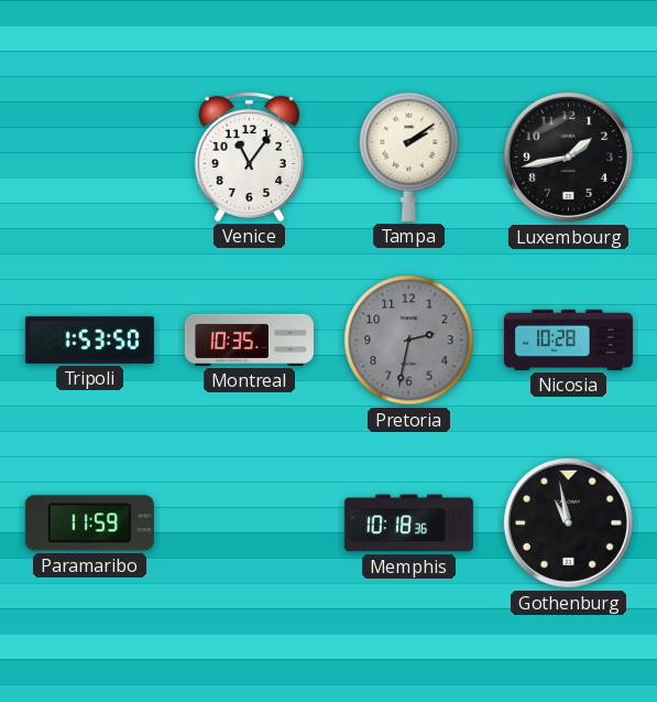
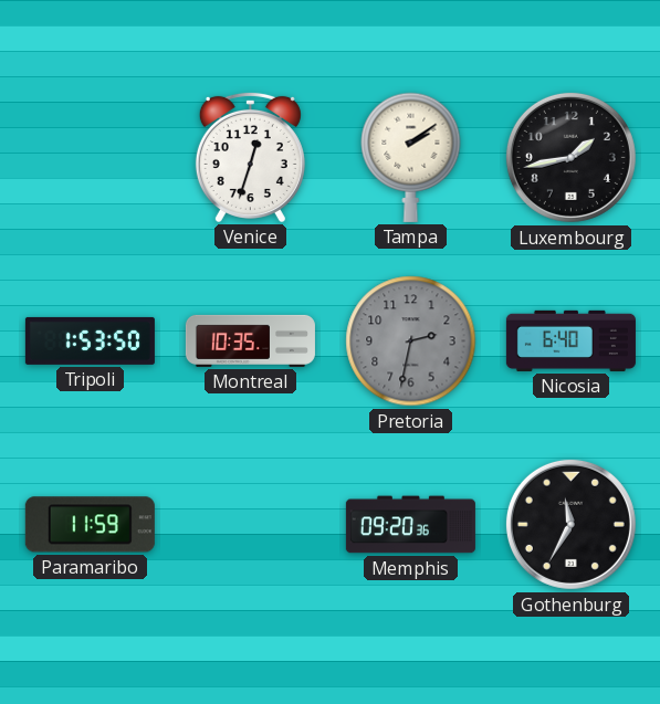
Venice: 11:06 -> 12:33
Nicosia: 10:28 -> 6:40
Memphis: 10:18 -> 09:20
Gothenburg: 10:58 -> 11:35
